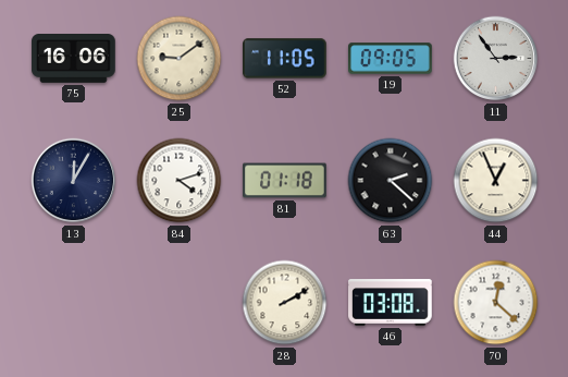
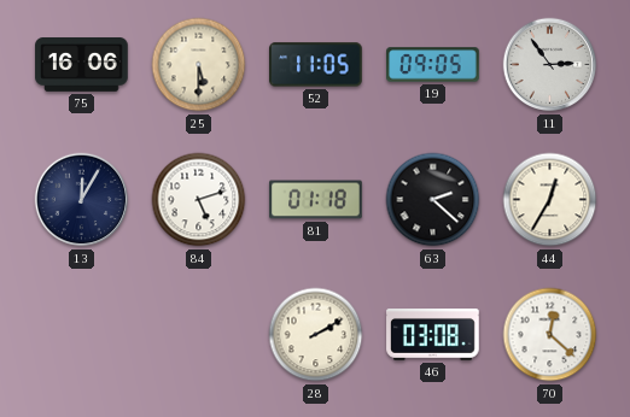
25: 9:09 -> 5:30
84: 4:12 -> 5:12
44: 12:56 -> 12:35
